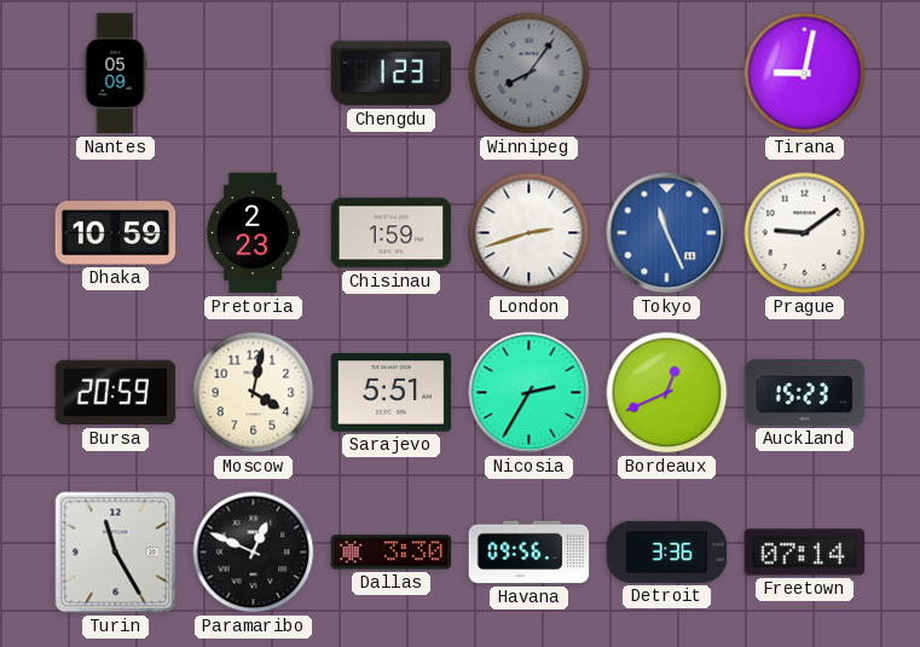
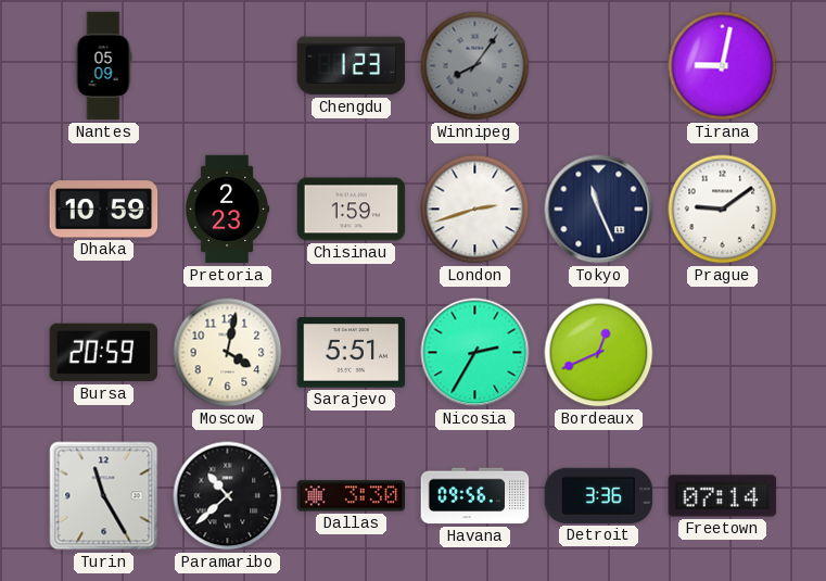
Tokyo dial: blue -> navy
Auckland: 15:23 -> none
Paramaribo: 12:49 -> 10:38
